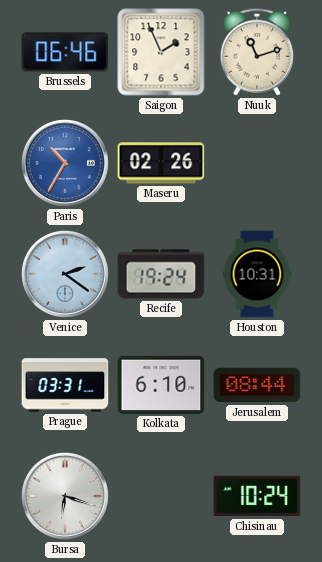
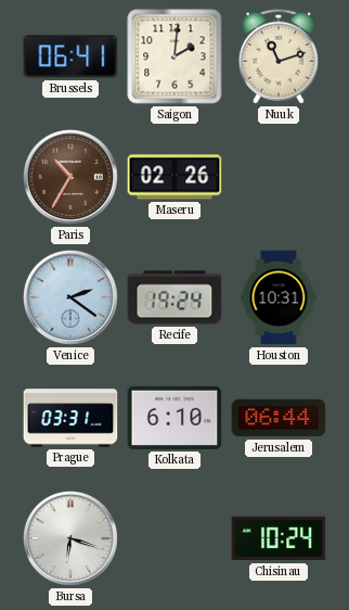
Brussels: 06:46 -> 06:41
Saigon: 1:56 -> 2:01
Paris dial: blue -> brown
Jerusalem: 08:44 -> 06:44
